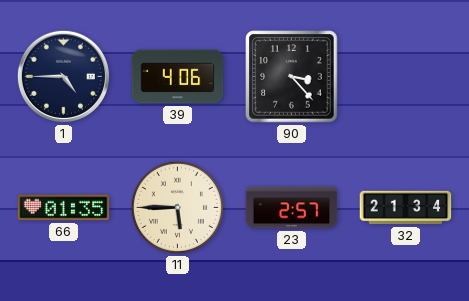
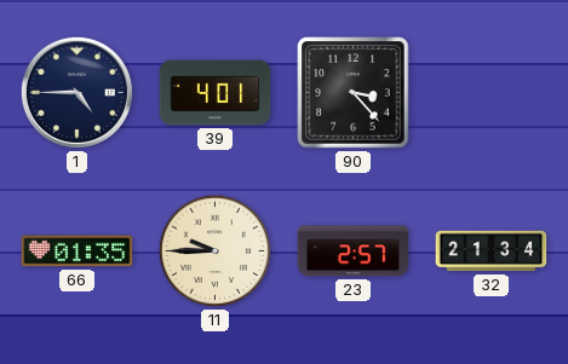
39: 4:06 -> 4:01
11: 5:45 -> 9:45
